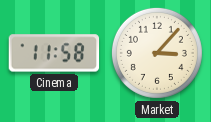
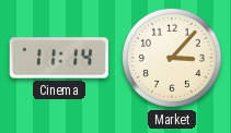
Cinema: 11:58 -> 11:14
